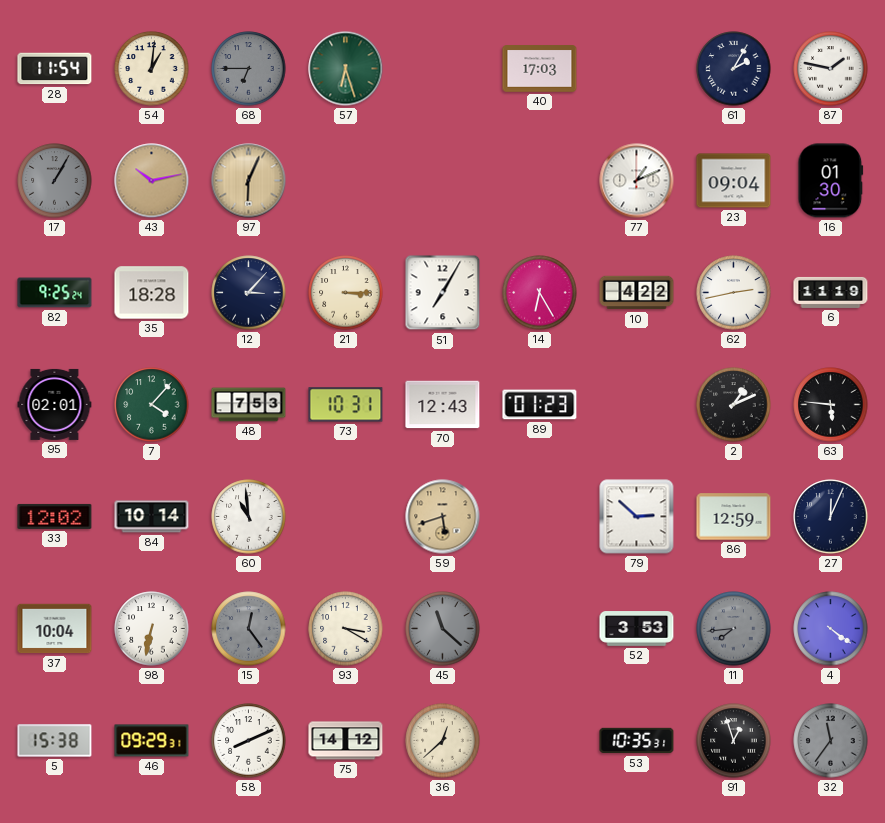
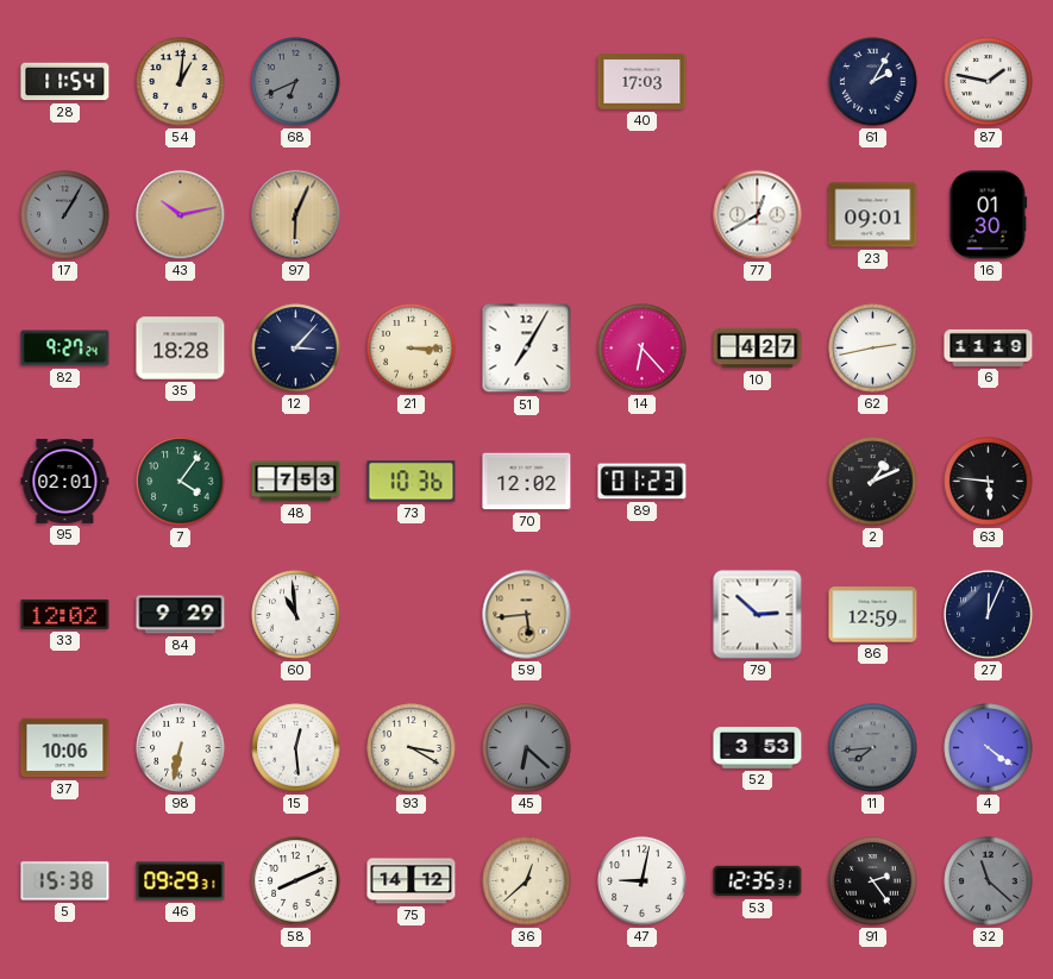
68: 6:45 -> 6:41
57: 6:27 -> none
77: 1:11 -> 12:40
23: 09:04 -> 09:01
82: 9:25 -> 9:27
14: 6:25 -> 6:23
10: 4:22 -> 4:27
7: 4:07 -> 4:06
73: 10:31 -> 10:36
70: 12:43 -> 12:02
84: 10:14 -> 9:29
59: 5:42 -> 5:44
37: 10:04 -> 10:06
15: 12:24 -> 12:29
15 dial: grey -> white
45: 11:22 -> 6:22
47: none -> 9:02
53: 10:35 -> 12:35
91: 12:57 -> 2:24
32: 11:36 -> 11:22
